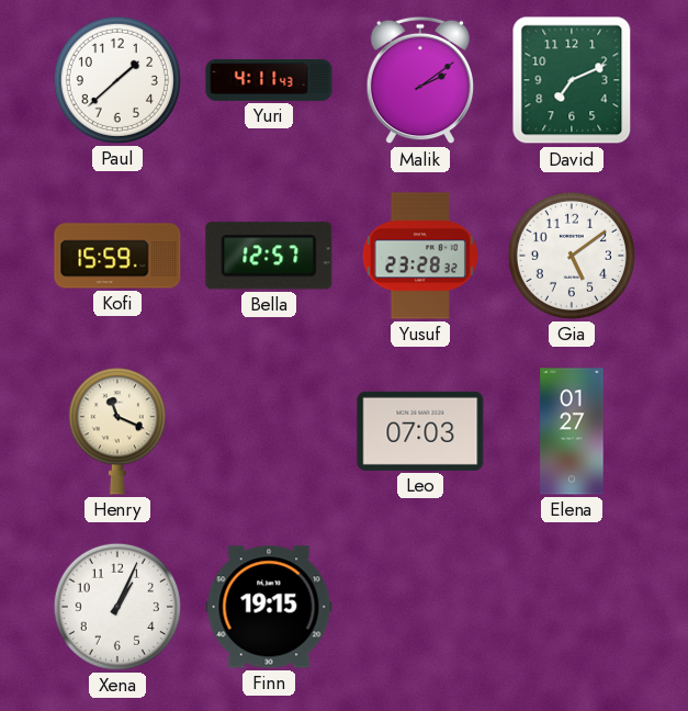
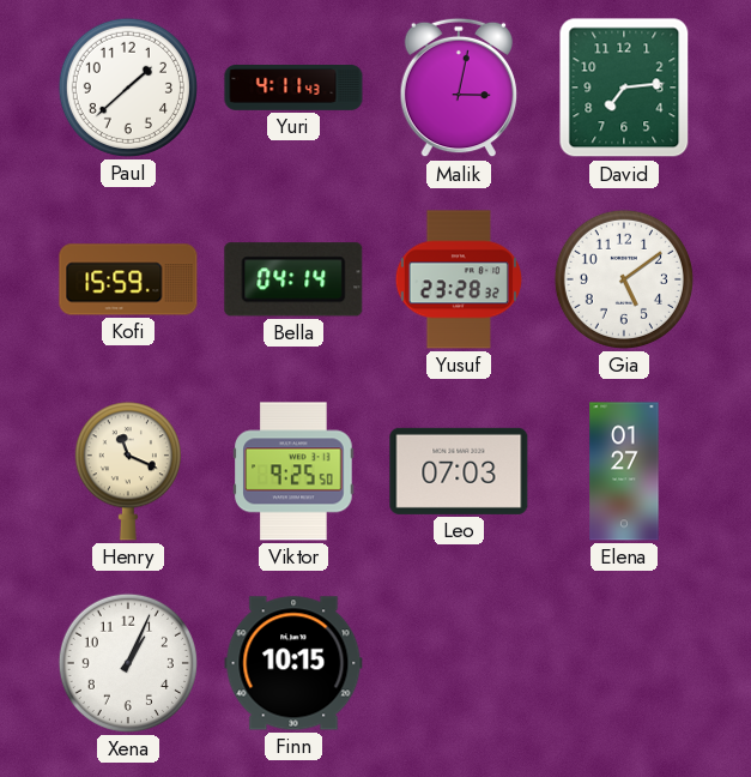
Malik: 2:09 -> 3:02
David: 7:11 -> 7:14
Bella: 12:57 -> 04:14
Viktor: none -> 9:25
Finn: 19:15 -> 10:15
